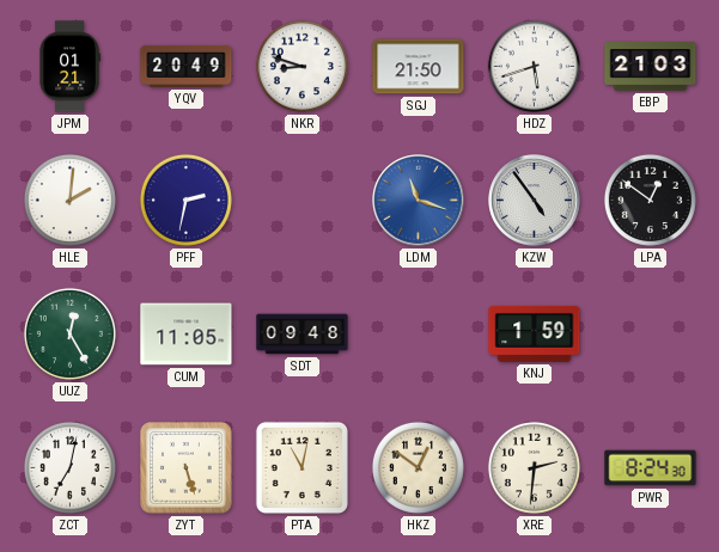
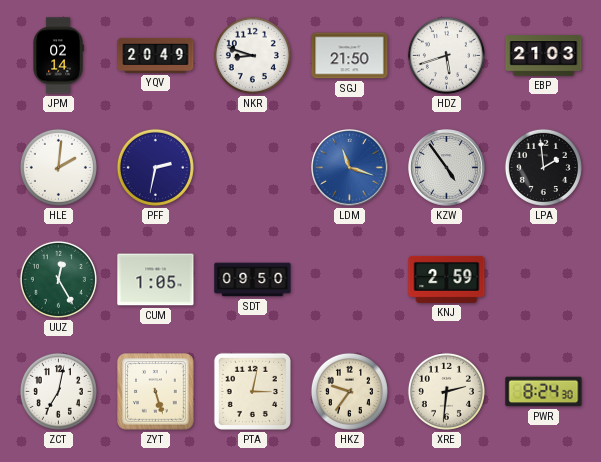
JPM: 01:21 -> 02:14
LPA: 12:51 -> 1:59
CUM: 11:05 -> 1:05
SDT: 09:48 -> 09:50
KNJ: 1:59 -> 2:59
PTA: 11:02 -> 3:02
HKZ: 12:51 -> 9:36
